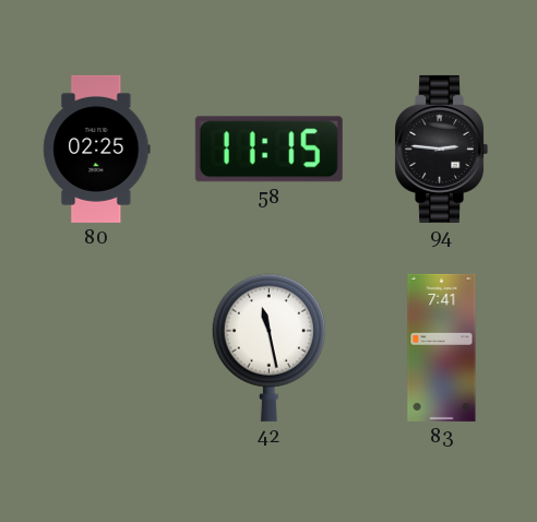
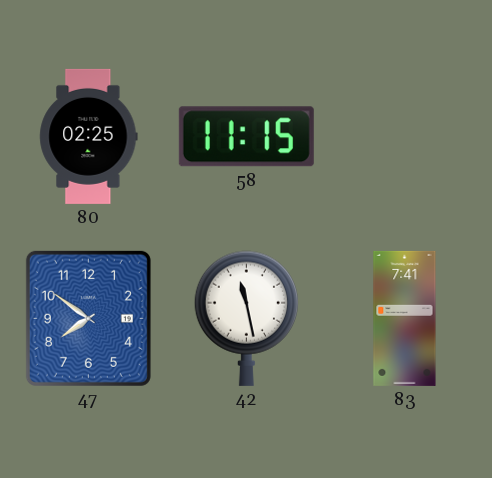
94: 2:46 -> none
47: none -> 7:51
